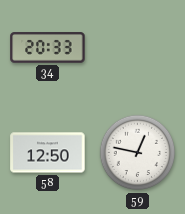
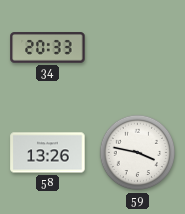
58: 12:50 -> 13:26
59: 12:47 -> 3:47
